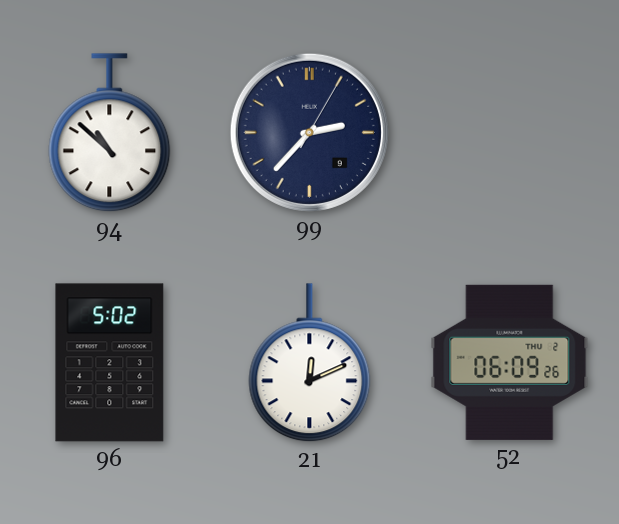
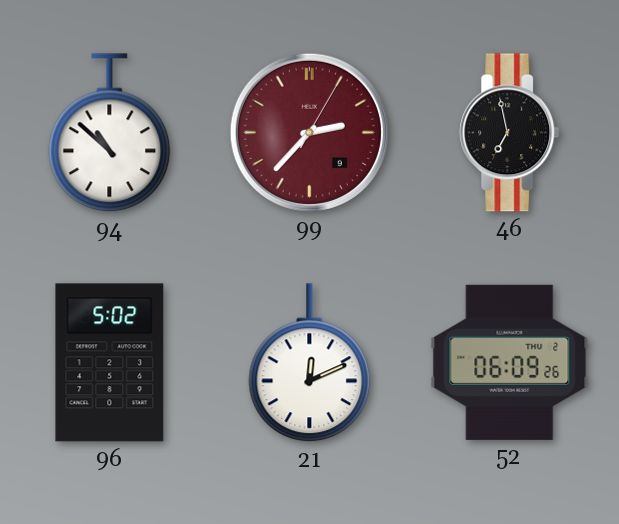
99 dial: navy -> burgundy
46: none -> 6:58
